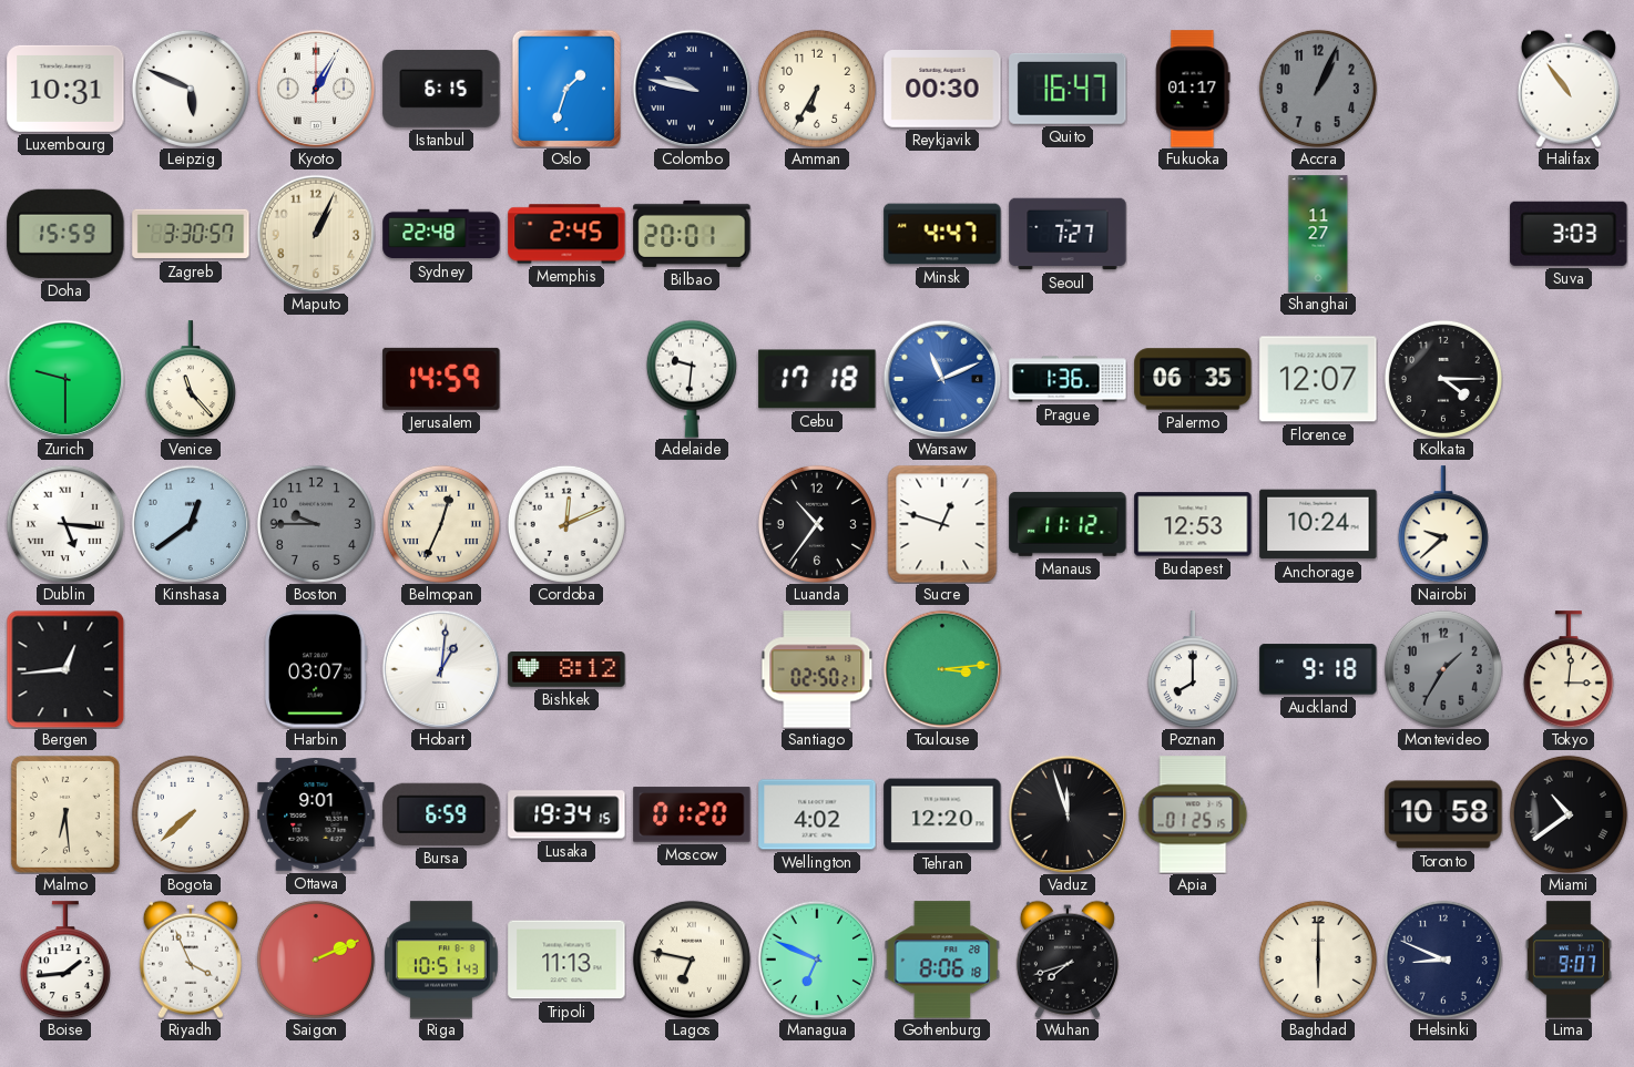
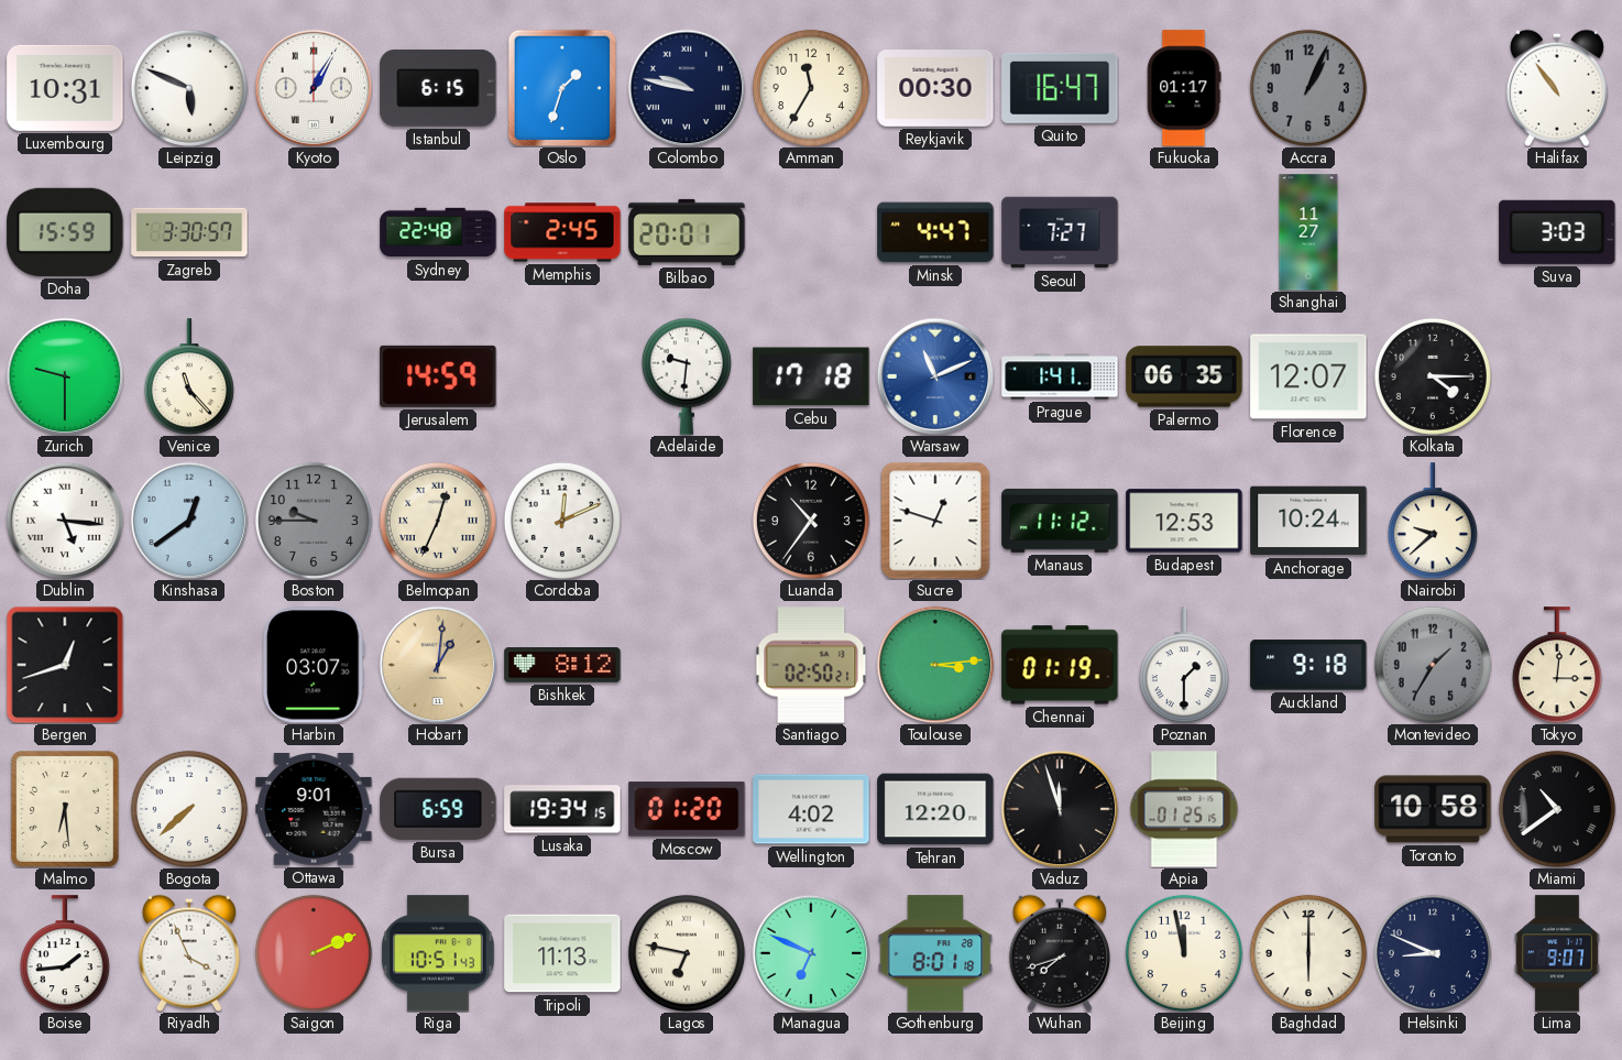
Amman: 6:35 -> 11:35
Maputo: 1:04 -> none
Prague: 1:36 -> 1:41
Bergen: 12:44 -> 12:42
Hobart dial: white -> champagne
Chennai: none -> 01:19
Poznan: 8:00 -> 1:30
Gothenburg: 8:06 -> 8:01
Beijing: none -> 11:58
